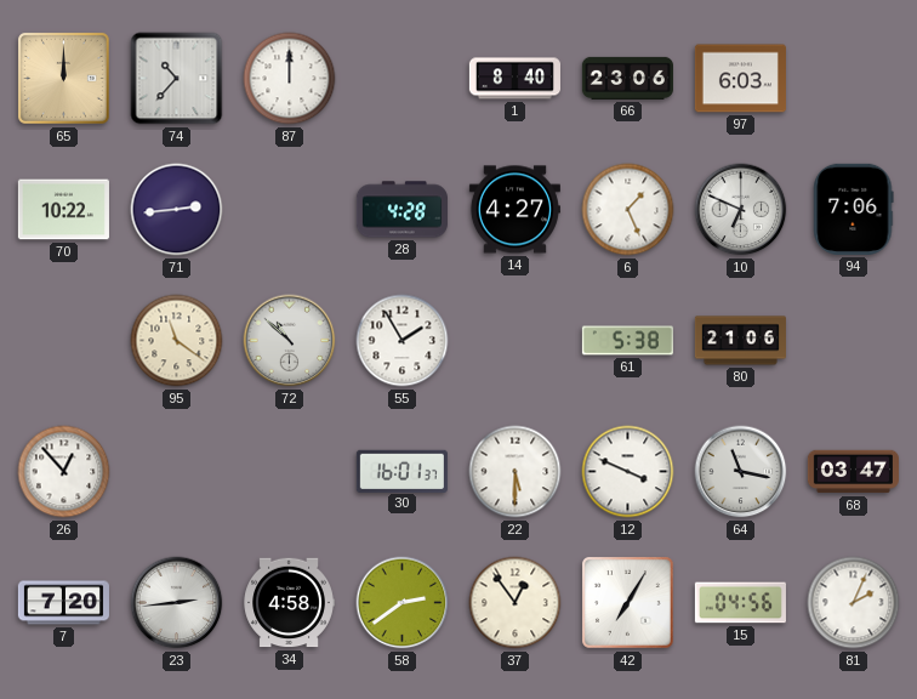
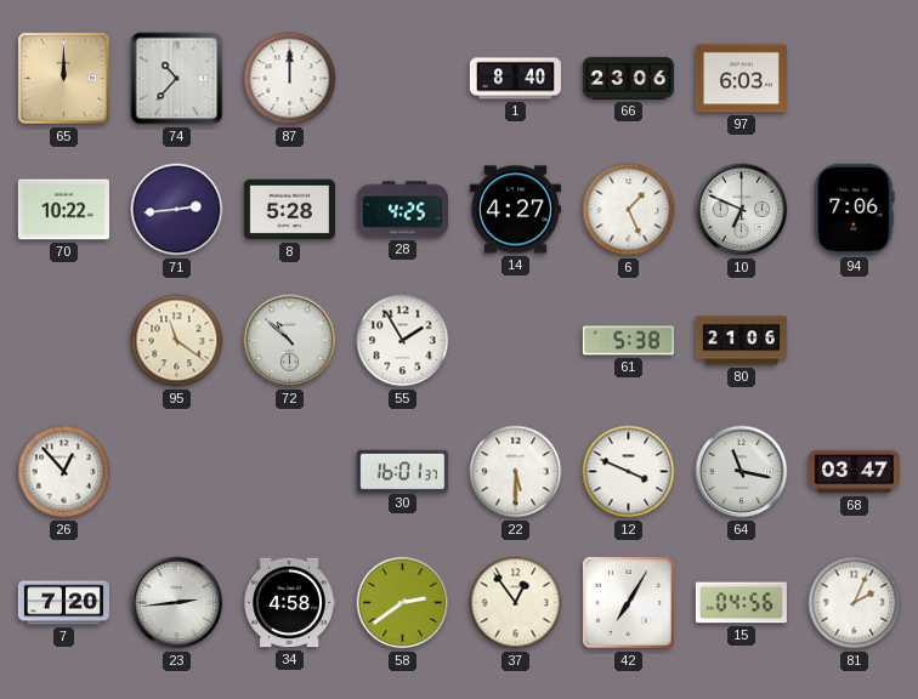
8: none -> 5:28
28: 4:28 -> 4:25
